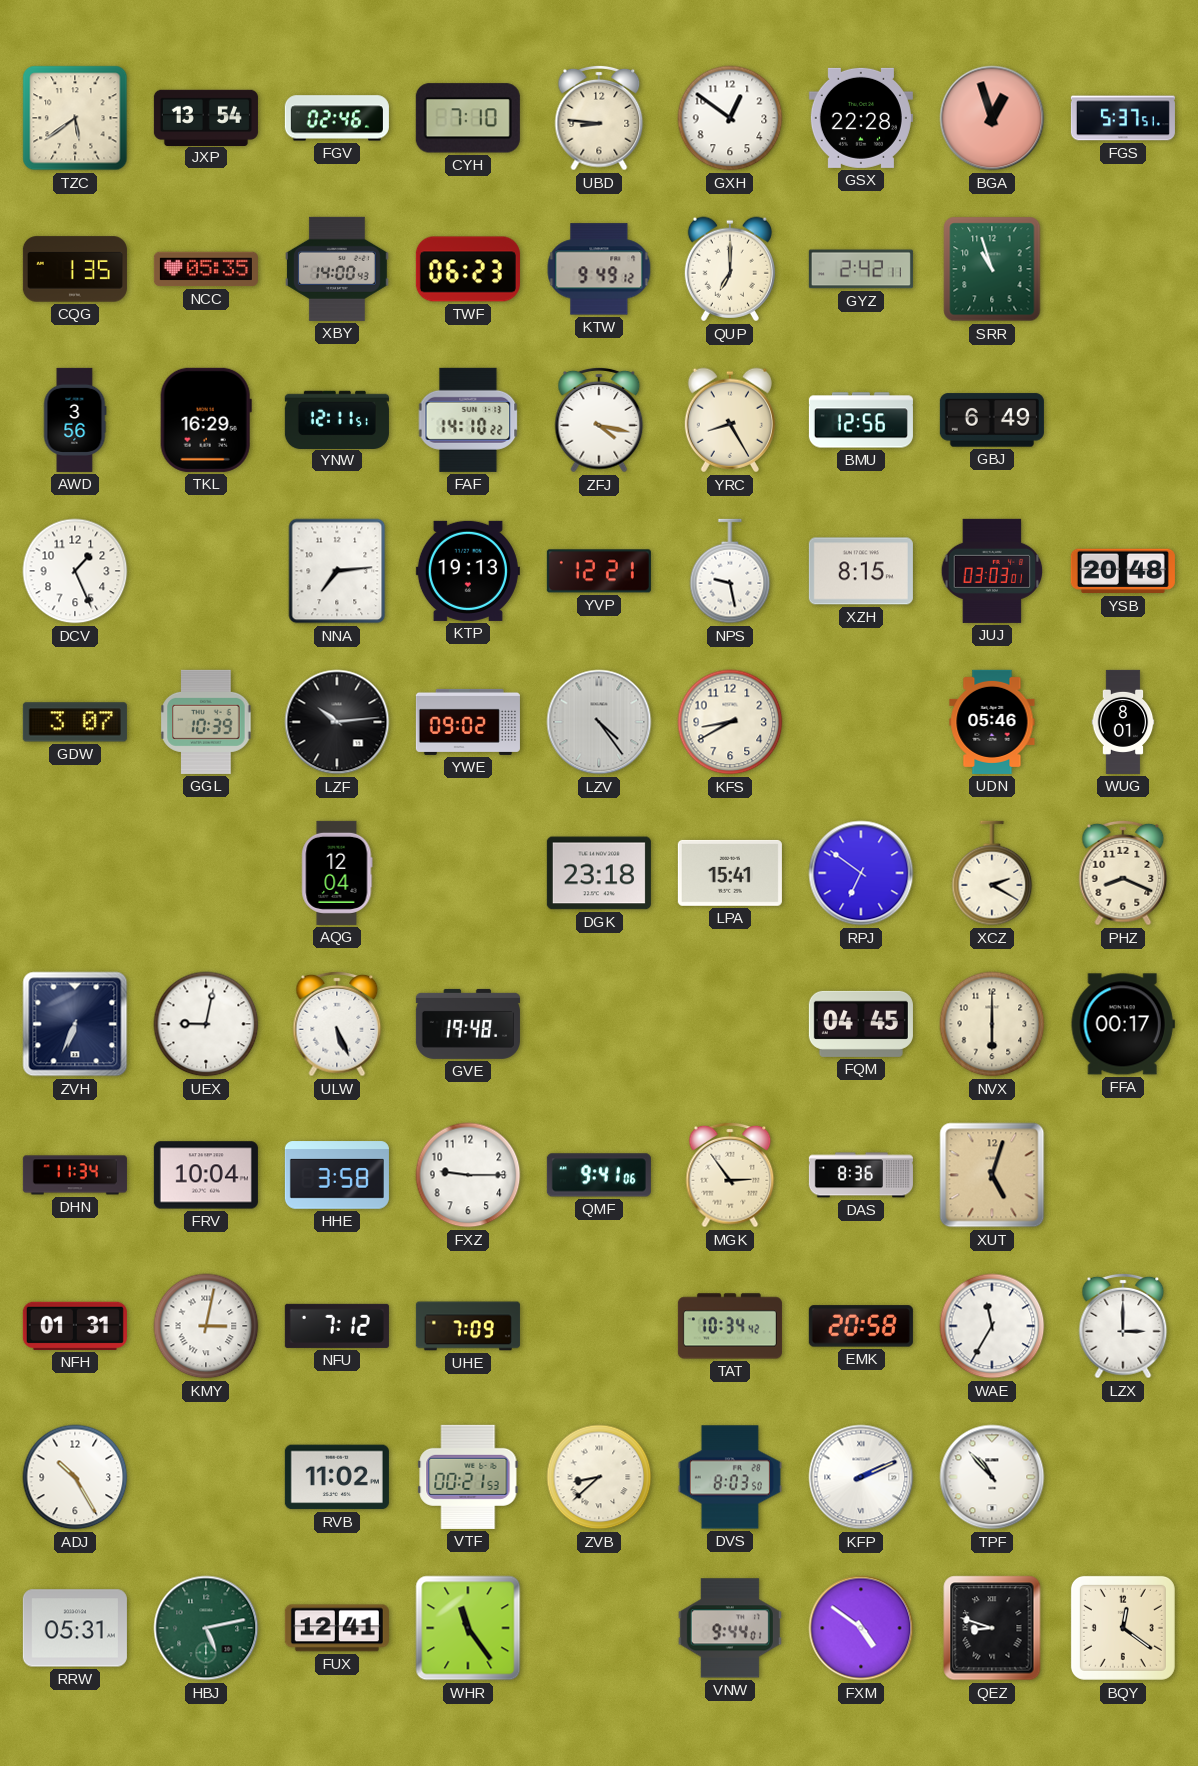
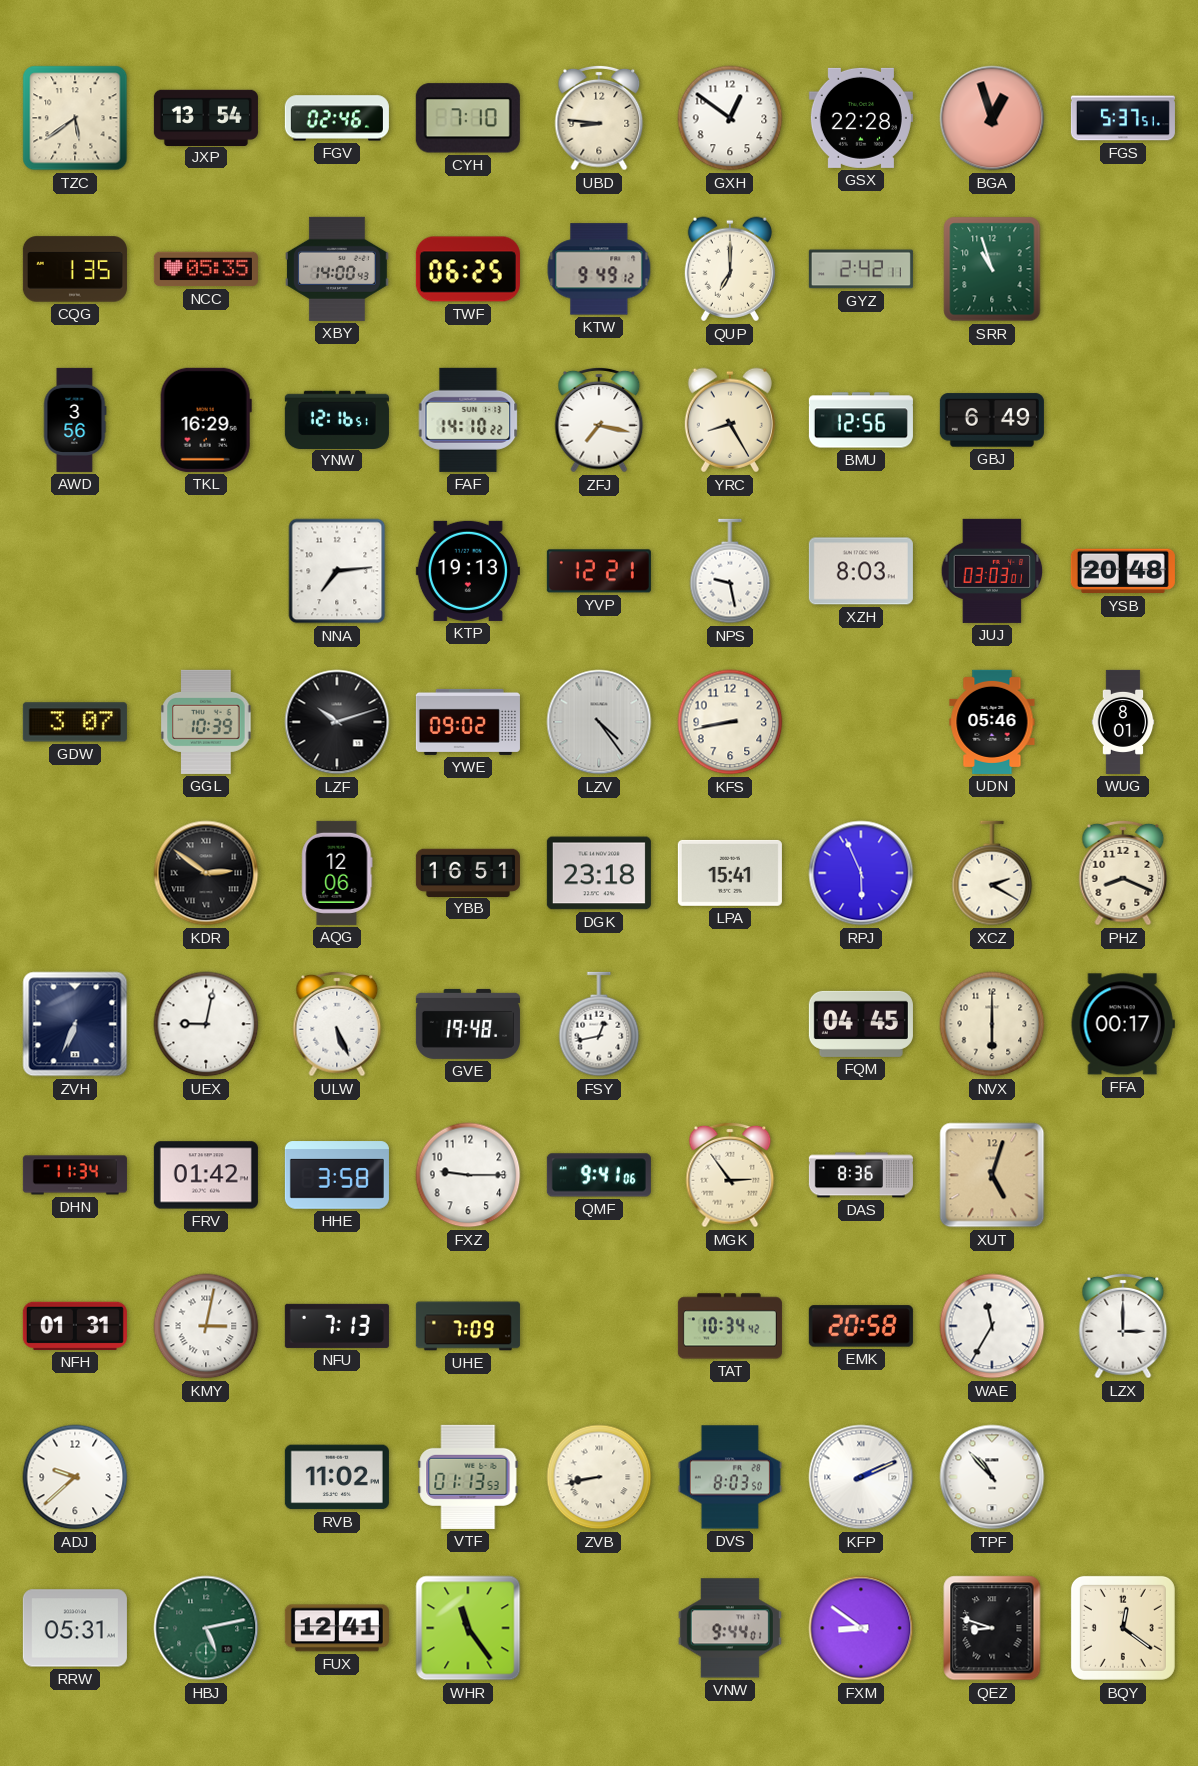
TWF: 06:23 -> 06:25
YNW: 12:11 -> 12:16
ZFJ: 4:17 -> 7:17
DCV: 1:26 -> none
XZH: 8:15 -> 8:03
LZF: 10:14 -> 10:12
KFS: 8:40 -> 8:43
KDR: none -> 2:51
AQG: 12:04 -> 12:06
YBB: none -> 16:51
RPJ: 6:51 -> 5:56
FSY: none -> 12:43
FRV: 10:04 -> 01:42
NFU: 7:12 -> 7:13
ADJ: 10:25 -> 9:38
VTF: 00:21 -> 01:13
ZVB: 8:38 -> 8:43
FXM: 4:51 -> 8:51
